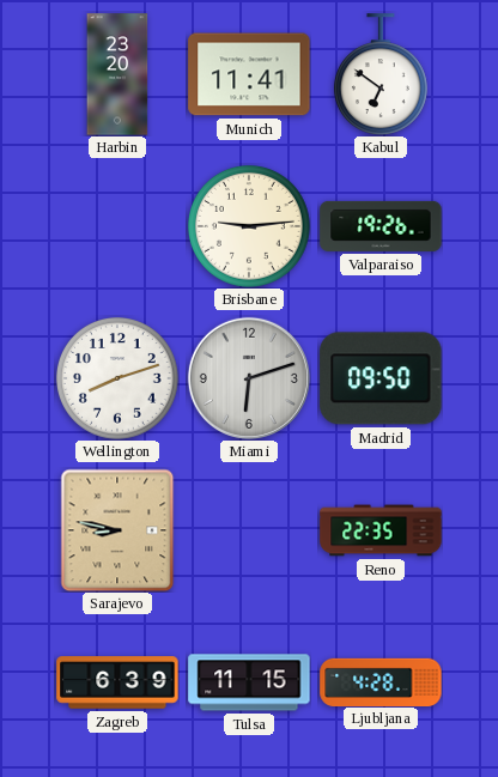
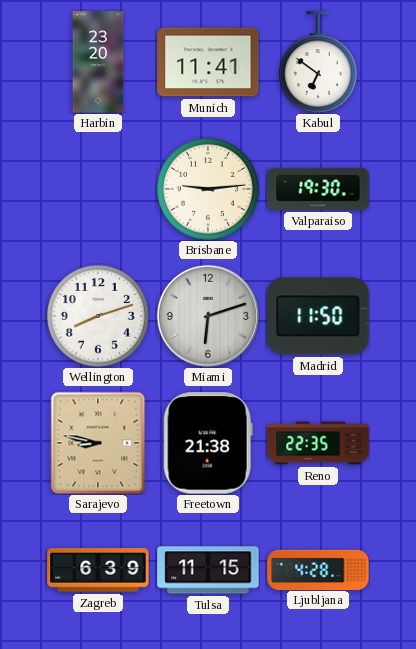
Valparaiso: 19:26 -> 19:30
Madrid: 09:50 -> 11:50
Freetown: none -> 21:38
